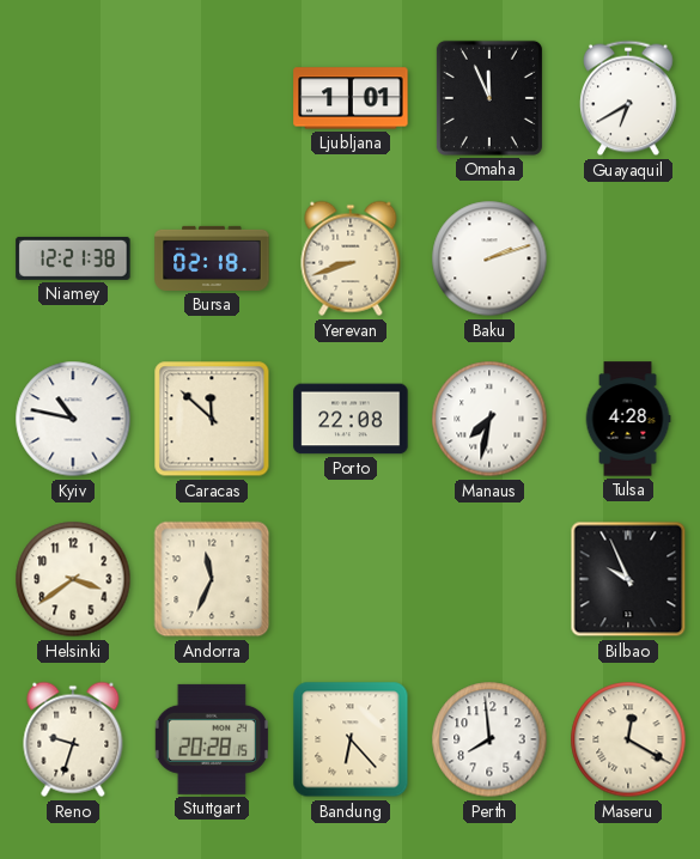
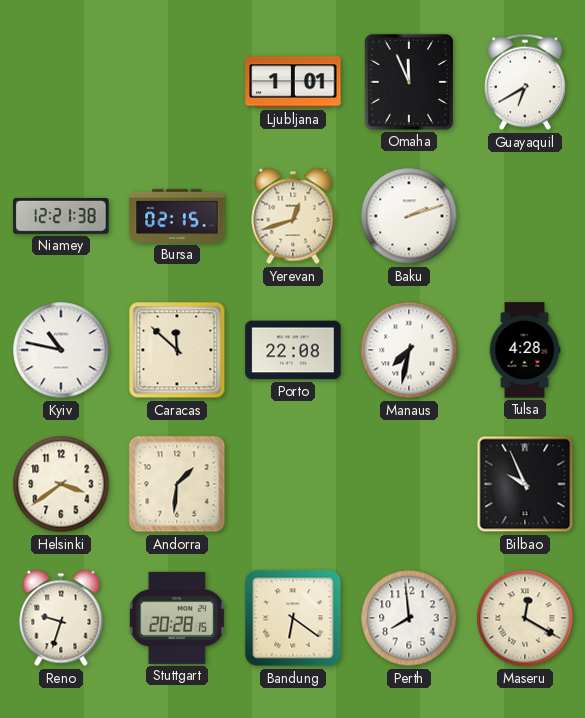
Bursa: 02:18 -> 02:15
Yerevan: 8:42 -> 12:42
Andorra: 11:34 -> 1:31
Bandung: 6:23 -> 6:21
